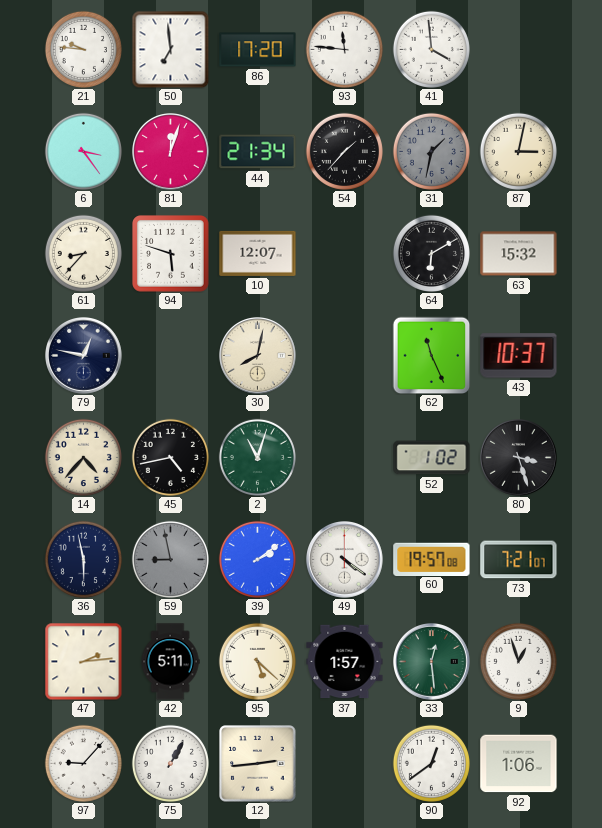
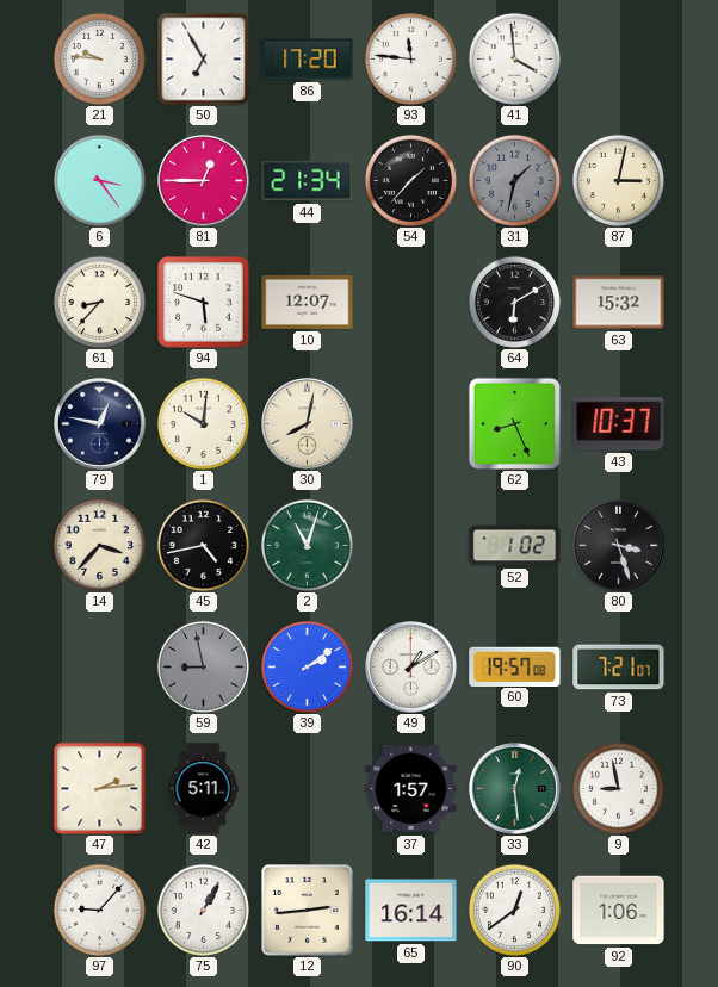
50: 6:59 -> 6:55
81: 12:03 -> 12:45
1: none -> 10:01
62: 11:26 -> 8:26
14: 4:37 -> 3:37
36: 5:58 -> none
49: 4:21 -> 1:10
95: 5:22 -> none
9: 12:57 -> 8:58
65: none -> 16:14
